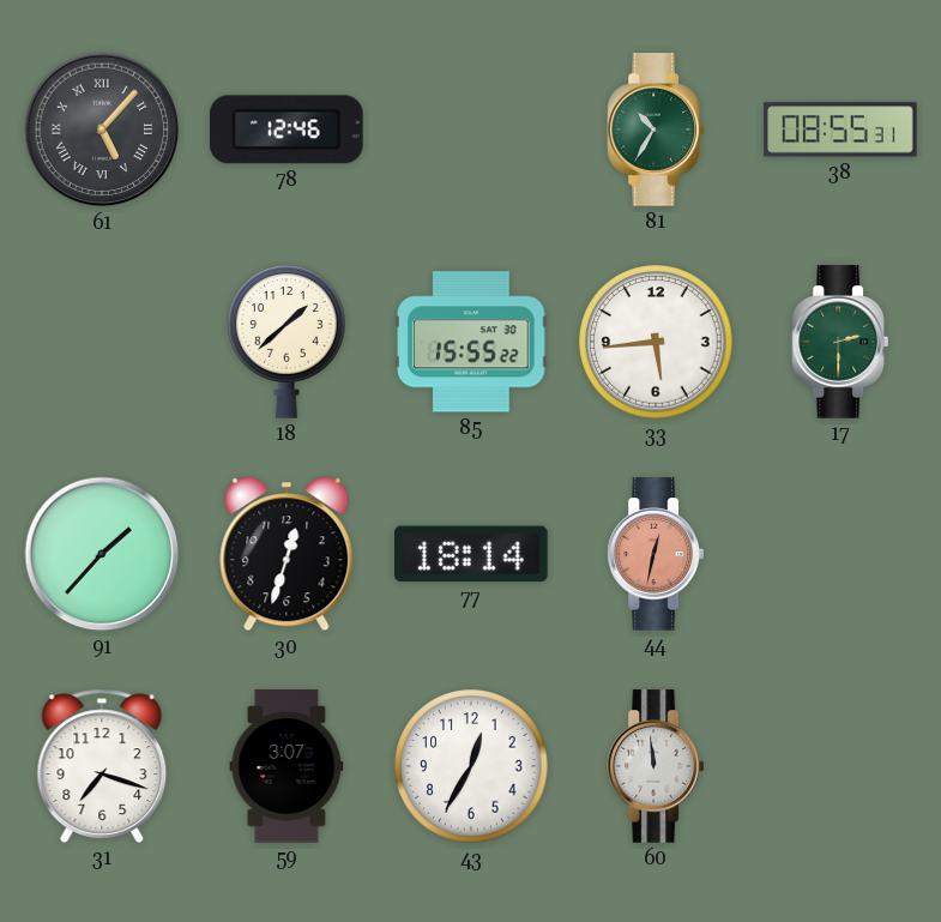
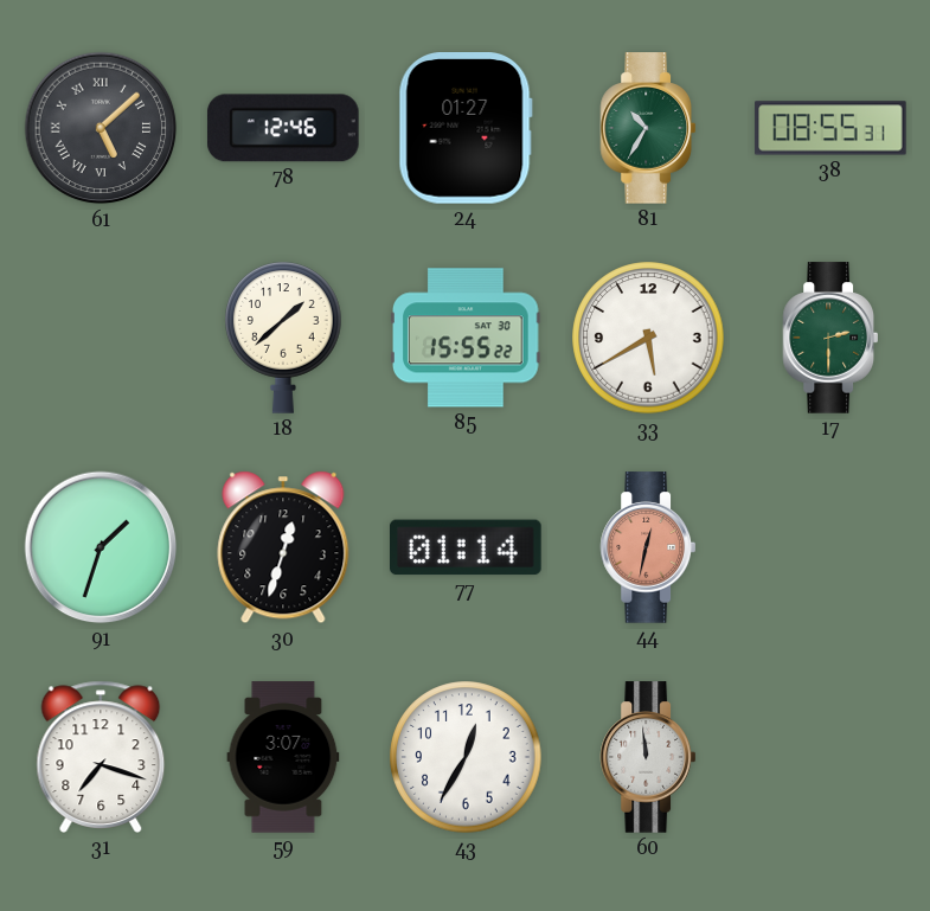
61: 5:07 -> 5:08
24: none -> 01:27
33: 5:44 -> 5:40
91: 1:37 -> 1:33
77: 18:14 -> 01:14
